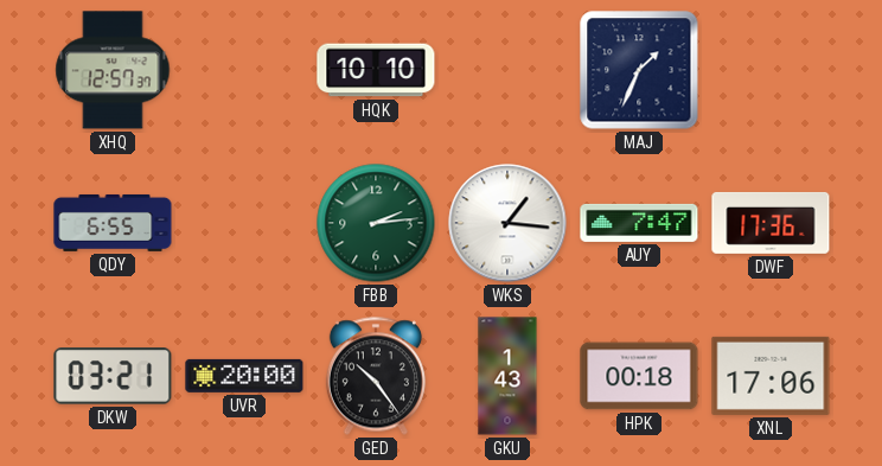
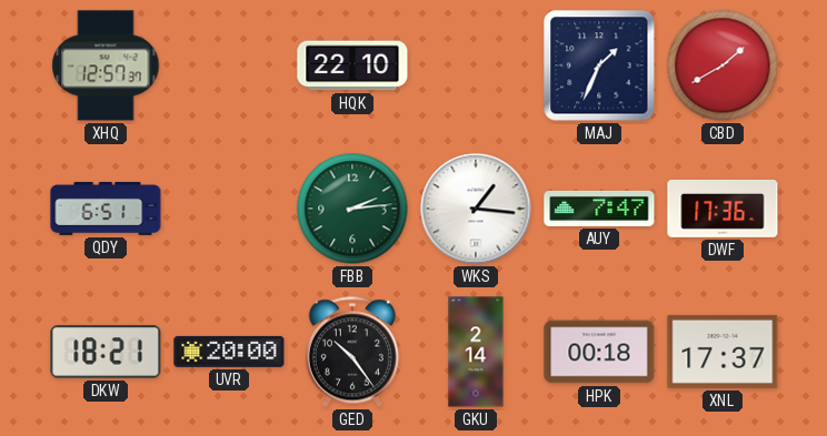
HQK: 10:10 -> 22:10
CBD: none -> 1:40
QDY: 6:55 -> 6:51
DKW: 03:21 -> 18:21
GKU: 1:43 -> 2:14
XNL: 17:06 -> 17:37
